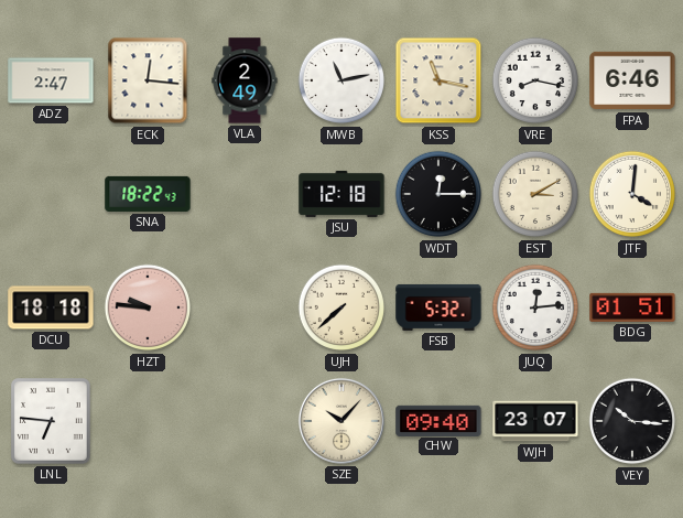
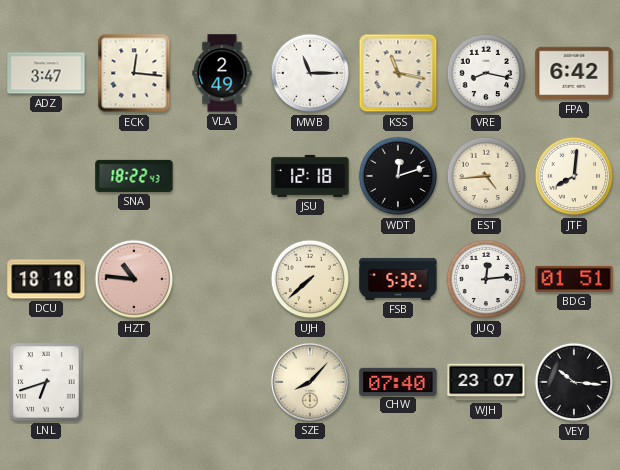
ADZ: 2:47 -> 3:47
MWB: 11:13 -> 11:15
FPA: 6:46 -> 6:42
WDT: 12:15 -> 12:12
EST: 3:10 -> 4:44
JTF: 4:01 -> 8:01
HZT: 9:46 -> 10:46
LNL: 6:46 -> 6:42
SZE: 10:07 -> 8:07
CHW: 09:40 -> 07:40
